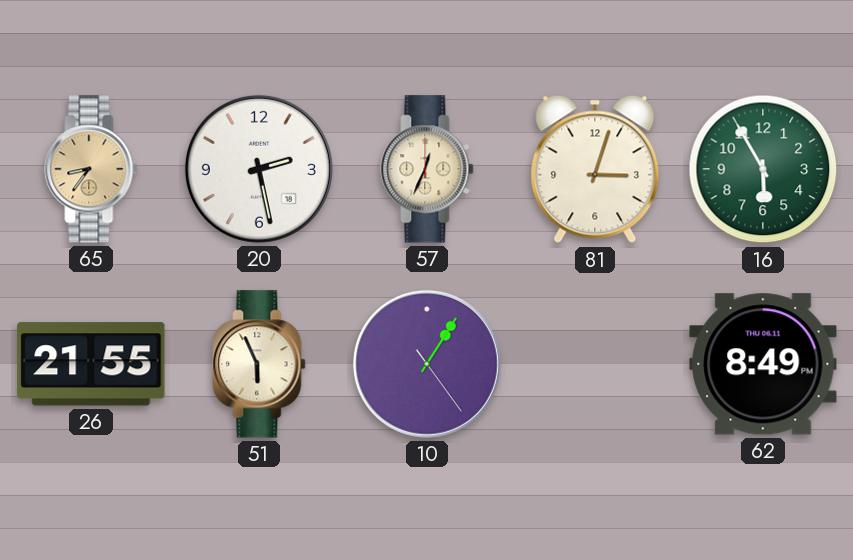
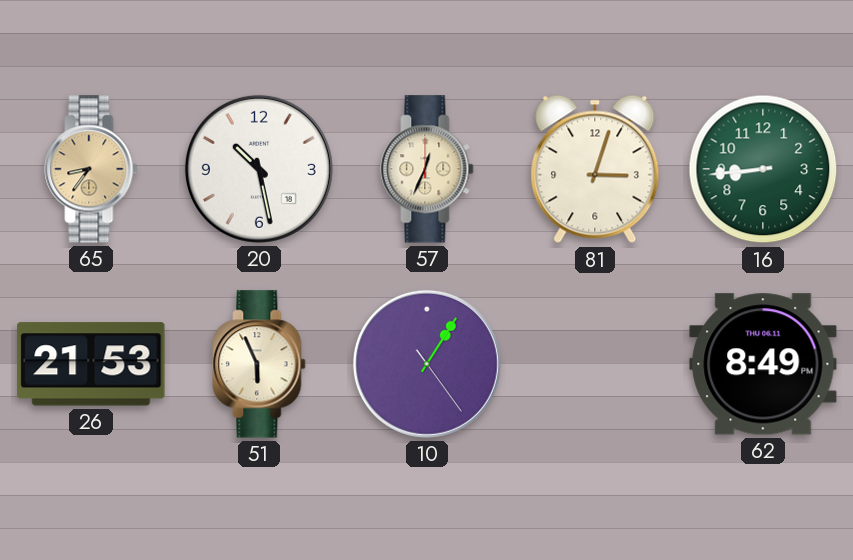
20: 2:28 -> 10:28
16: 5:55 -> 8:44
26: 21:55 -> 21:53
